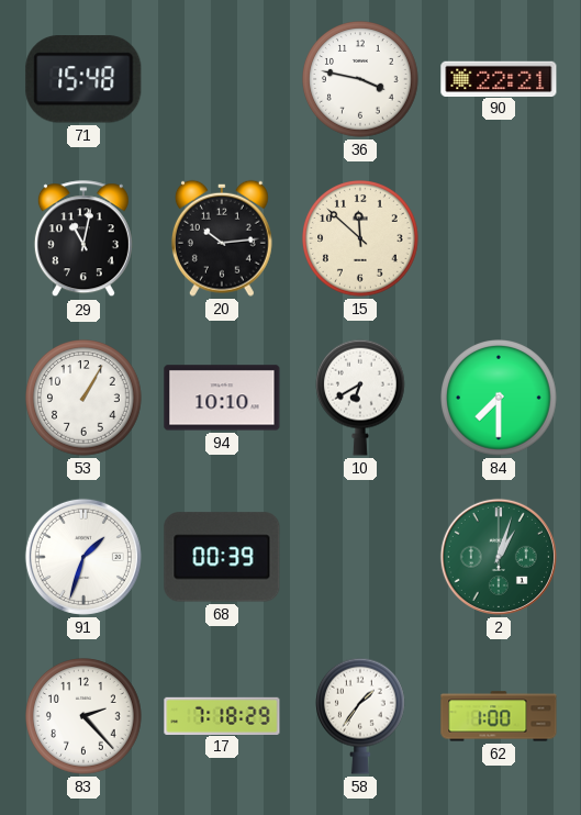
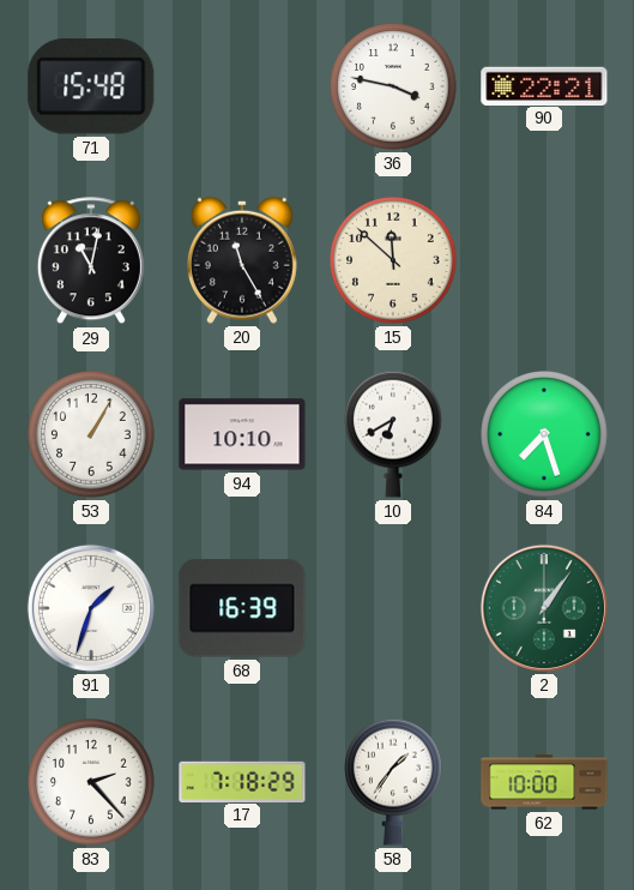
20: 10:14 -> 11:25
84: 7:30 -> 7:27
68: 00:39 -> 16:39
2: 1:03 -> 1:06
62: 1:00 -> 10:00
